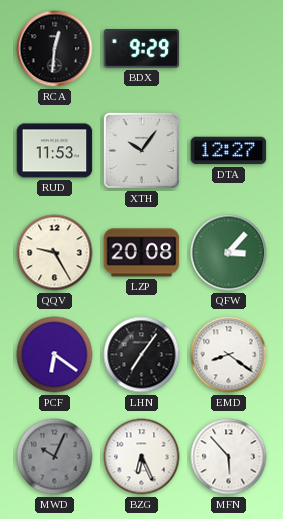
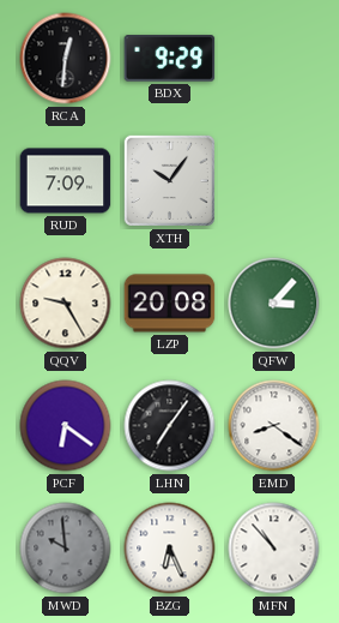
RUD: 11:53 -> 7:09
DTA: 12:27 -> none
MWD: 10:04 -> 9:59
MFN: 5:53 -> 10:53
